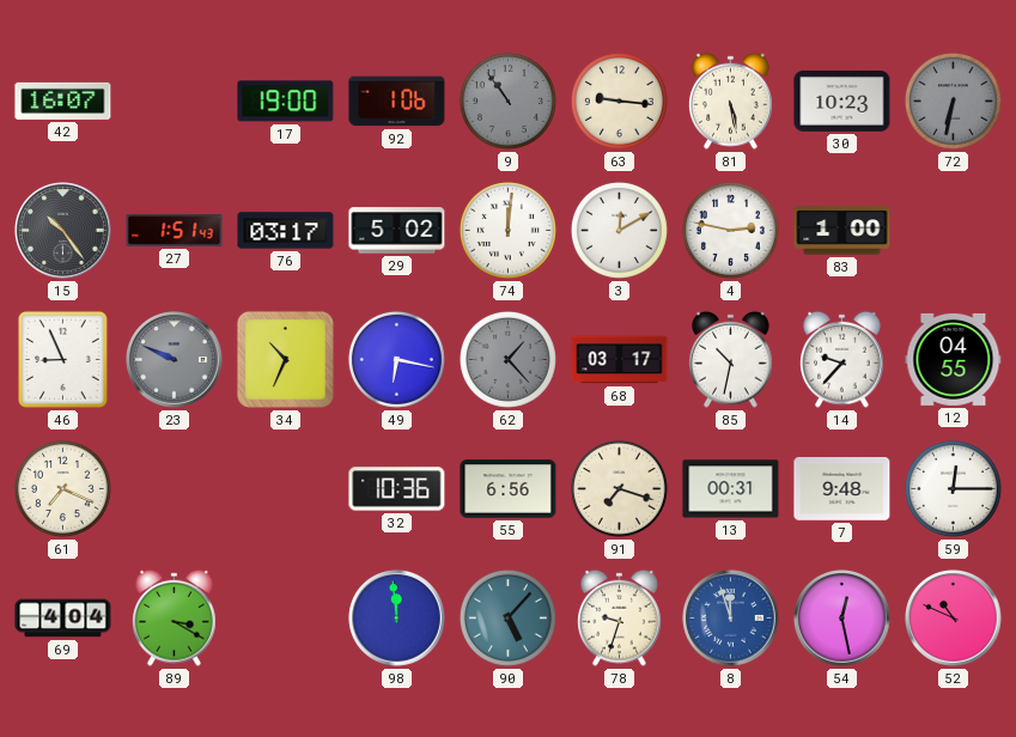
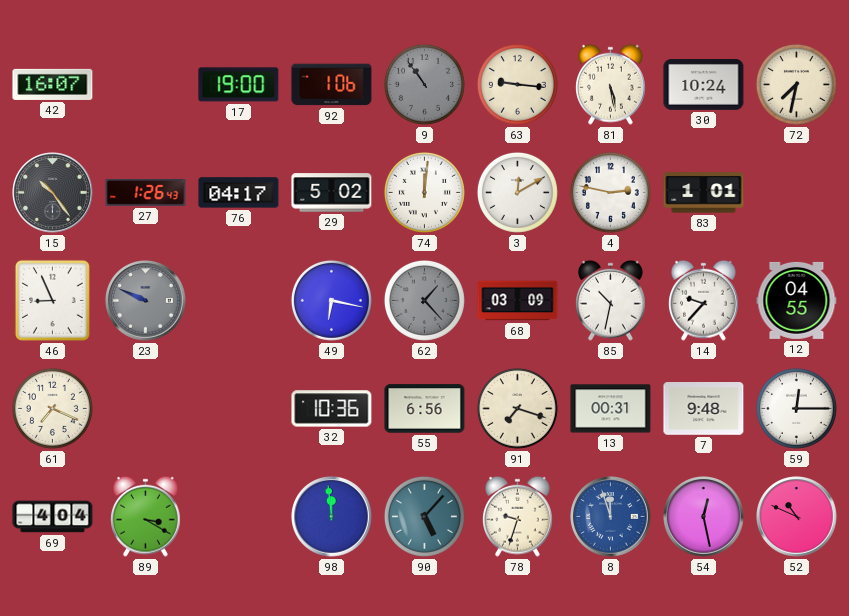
30: 10:23 -> 10:24
72: 6:32 -> 7:32
72 dial: grey -> cream
27: 1:51 -> 1:26
76: 03:17 -> 04:17
83: 1:00 -> 1:01
34: 10:34 -> none
68: 03:17 -> 03:09
